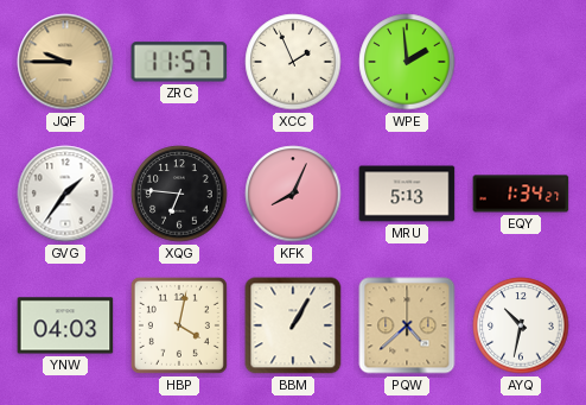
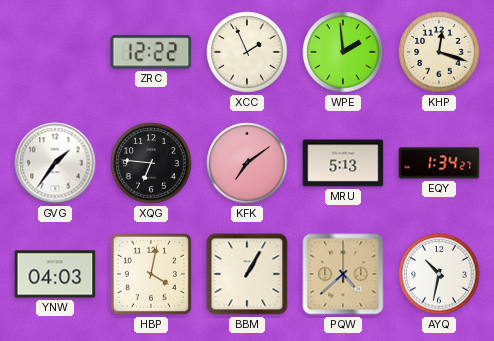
JQF: 9:45 -> none
ZRC: 11:57 -> 12:22
KHP: none -> 12:18
KFK: 8:04 -> 7:09
